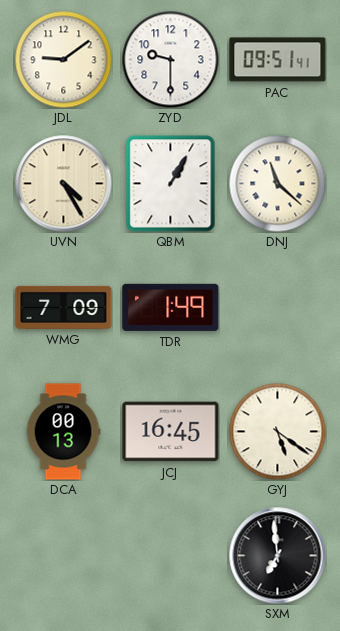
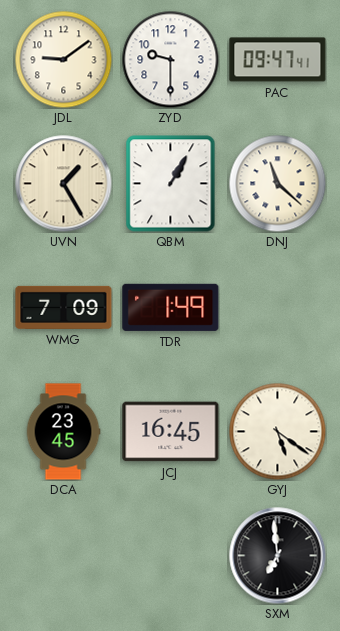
PAC: 09:51 -> 09:47
UVN: 4:25 -> 1:25
DCA: 00:13 -> 23:45
